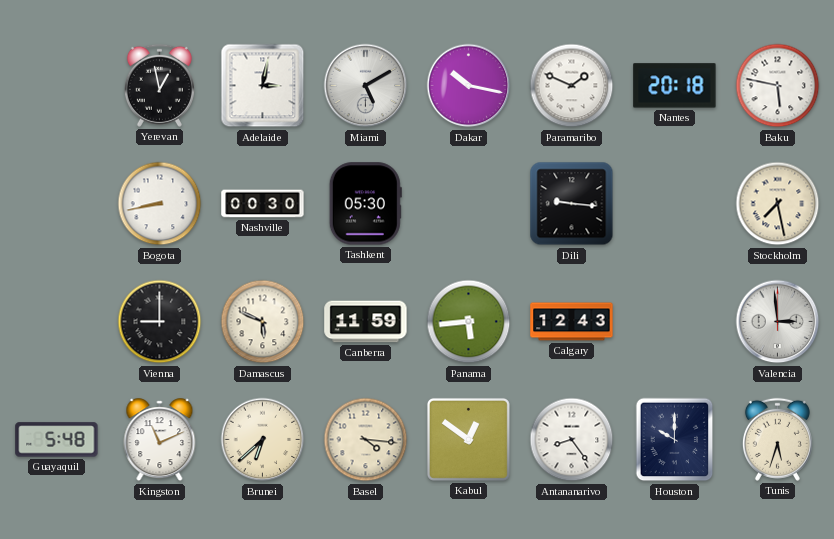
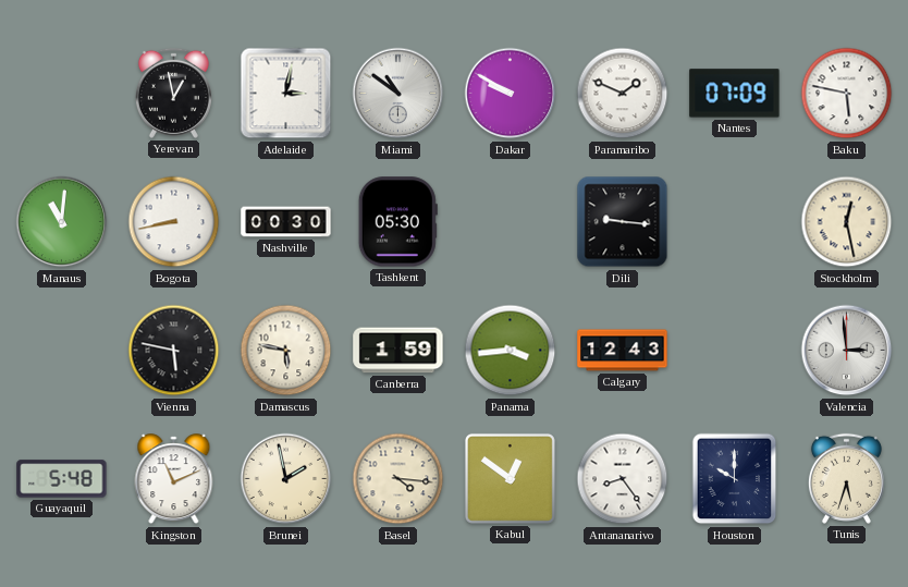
Miami: 5:10 -> 10:51
Dakar: 10:17 -> 9:50
Nantes: 20:18 -> 07:09
Manaus: none -> 11:01
Stockholm: 7:28 -> 12:28
Vienna: 9:00 -> 5:47
Damascus: 5:49 -> 5:47
Canberra: 11:59 -> 1:59
Panama: 5:44 -> 3:44
Brunei: 6:38 -> 1:58
